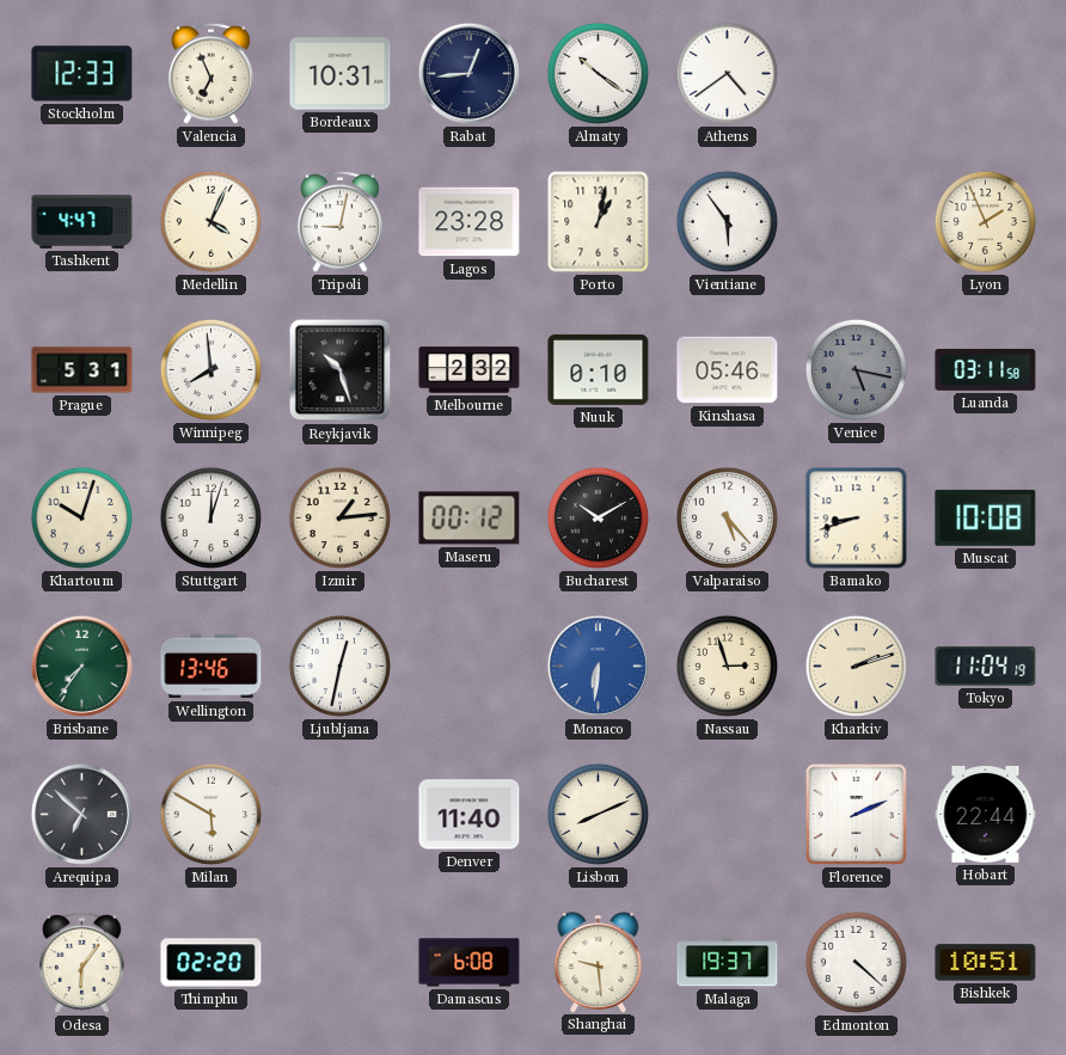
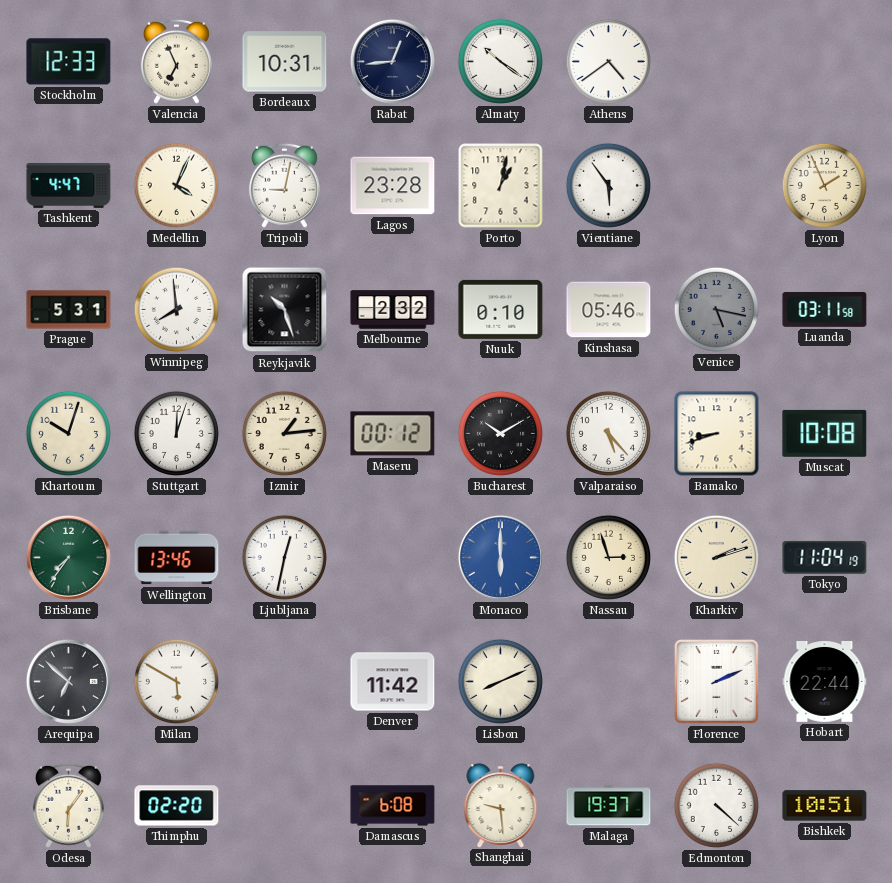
Monaco: 6:31 -> 6:00
Denver: 11:40 -> 11:42
